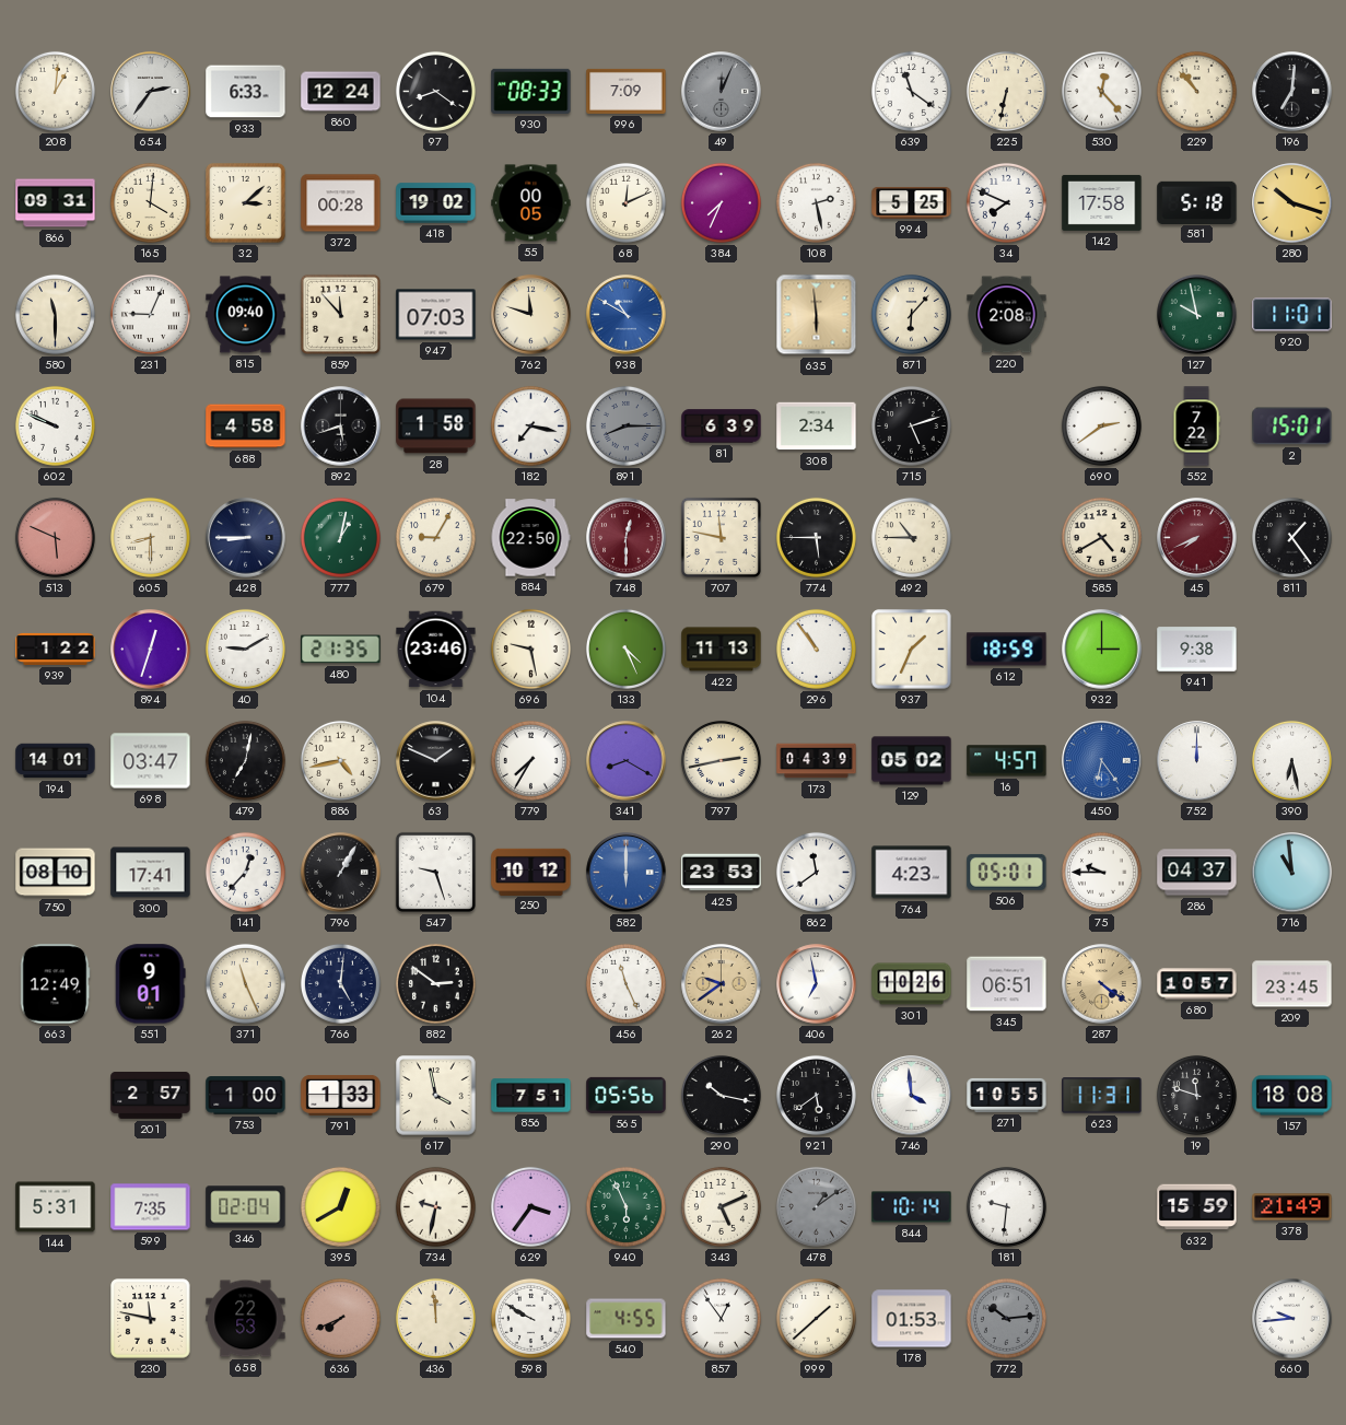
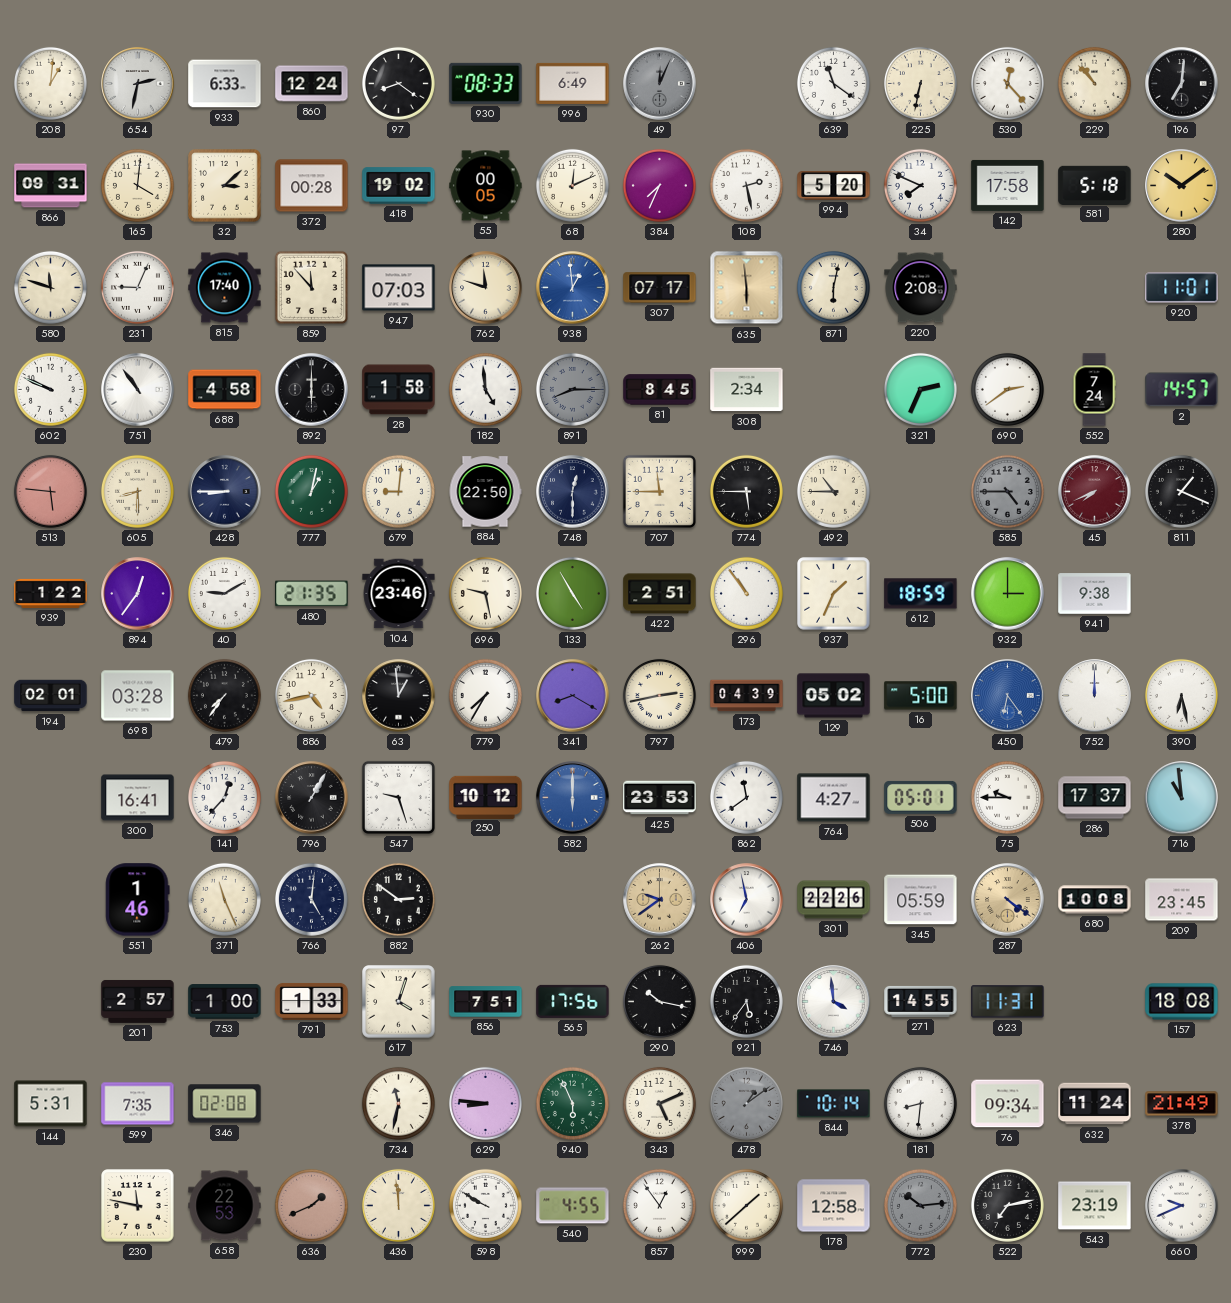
654: 2:36 -> 2:32
996: 7:09 -> 6:49
994: 5:25 -> 5:20
280: 10:18 -> 10:09
580: 11:30 -> 11:48
815: 09:40 -> 17:40
938: 10:50 -> 12:59
307: none -> 07:17
871: 6:07 -> 6:02
127: 9:58 -> none
751: none -> 10:54
892: 5:42 -> 6:00
182: 7:17 -> 4:59
81: 6:39 -> 8:45
715: 5:12 -> none
321: none -> 2:34
552: 7:22 -> 7:24
2: 15:01 -> 14:57
513: 5:49 -> 5:46
679: 9:05 -> 9:01
748 dial: burgundy -> navy
707: 11:47 -> 11:45
585: 4:40 -> 4:45
585 dial: cream -> grey
811: 1:24 -> 1:19
894: 12:33 -> 12:36
133: 4:26 -> 4:55
422: 11:13 -> 2:51
194: 14:01 -> 02:01
698: 03:47 -> 03:28
479: 7:02 -> 7:36
63: 1:49 -> 12:59
16: 4:57 -> 5:00
750: 08:10 -> none
300: 17:41 -> 16:41
764: 4:23 -> 4:27
286: 04:37 -> 17:37
663: 12:49 -> none
551: 9:01 -> 1:46
456: 11:26 -> none
301: 10:26 -> 22:26
345: 06:51 -> 05:59
680: 10:57 -> 10:08
617: 3:58 -> 4:03
565: 05:56 -> 17:56
921: 5:39 -> 5:36
271: 10:55 -> 14:55
19: 11:48 -> none
346: 02:04 -> 02:08
395: 12:40 -> none
734: 9:32 -> 11:32
629: 3:36 -> 8:46
181: 9:31 -> 8:31
76: none -> 09:34
632: 15:59 -> 11:24
636: 7:41 -> 1:41
178: 01:53 -> 12:58
522: none -> 7:13
543: none -> 23:19
660: 9:44 -> 9:41
